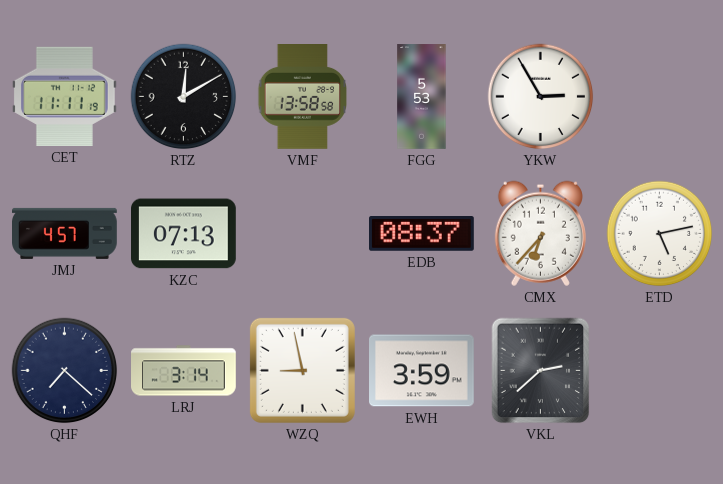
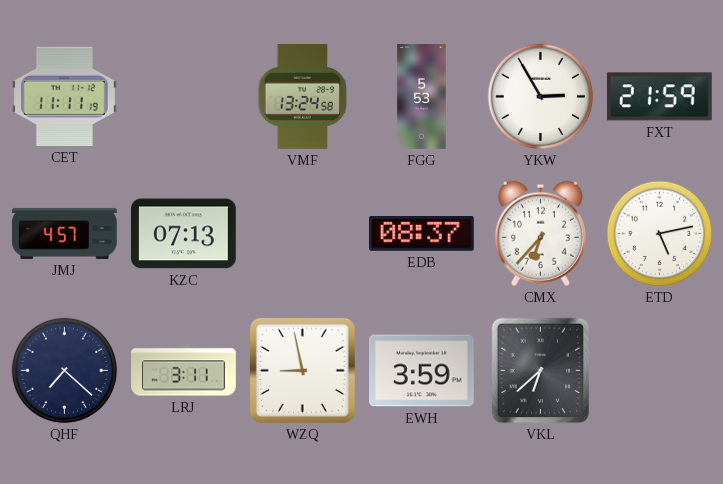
RTZ: 12:10 -> none
VMF: 13:58 -> 13:24
FXT: none -> 21:59
LRJ: 3:14 -> 3:11
VKL: 2:38 -> 6:38
